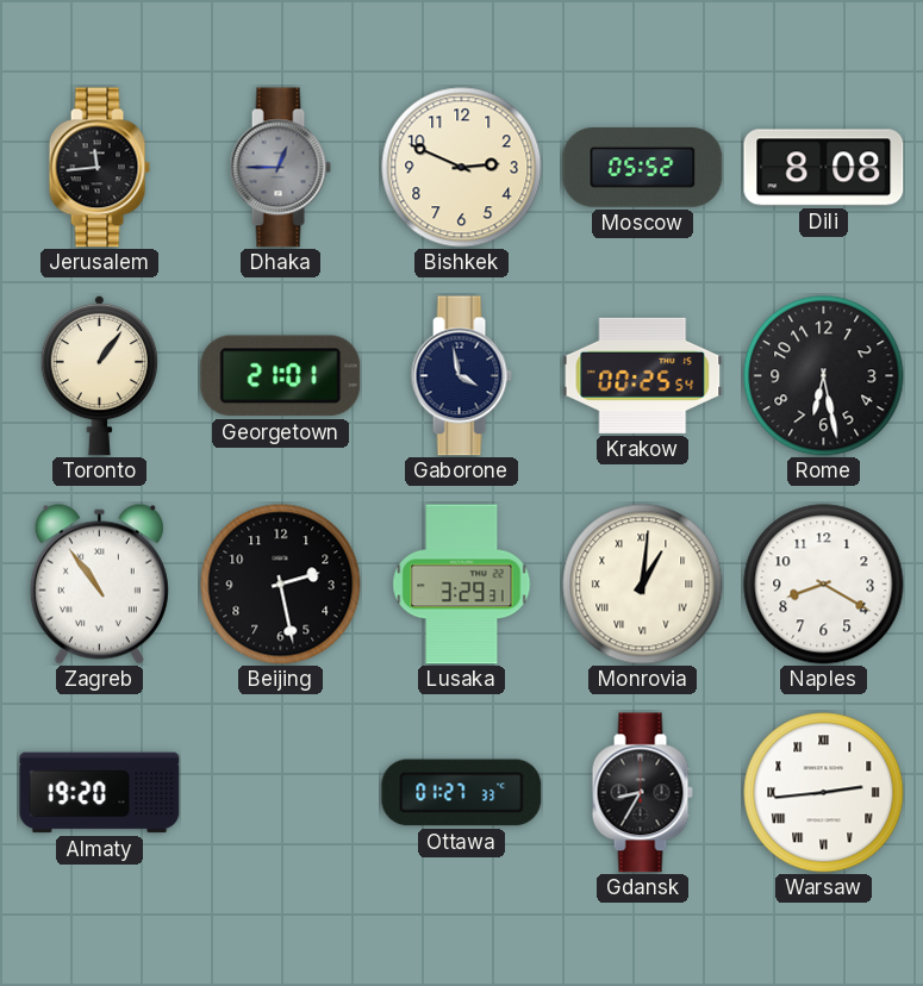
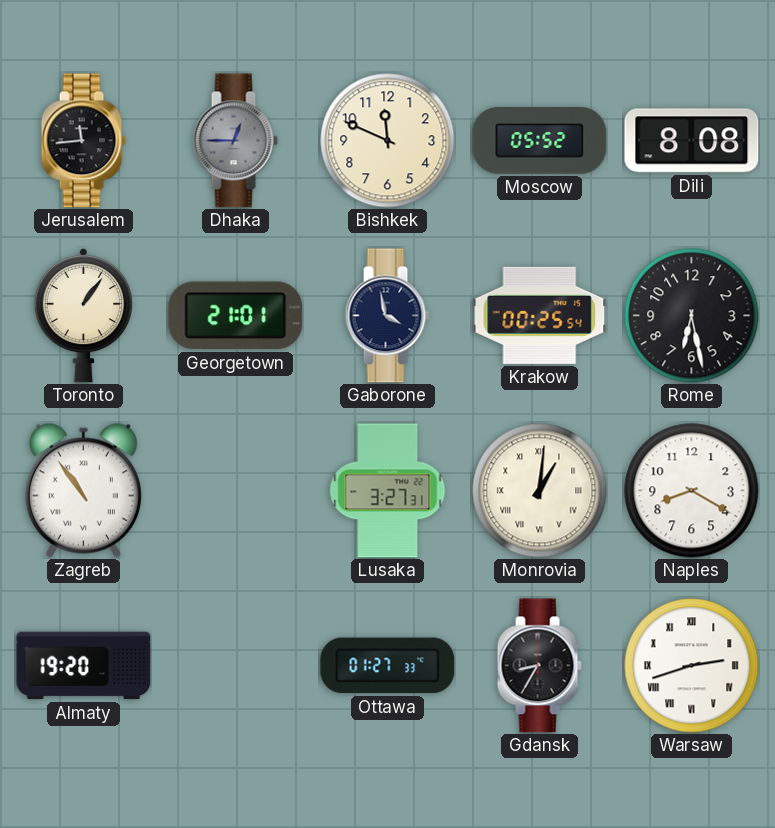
Bishkek: 2:49 -> 11:49
Beijing: 2:28 -> none
Lusaka: 3:29 -> 3:27
Warsaw: 2:44 -> 2:42
